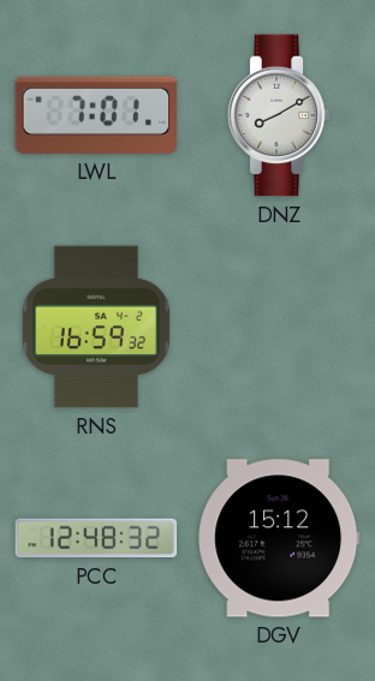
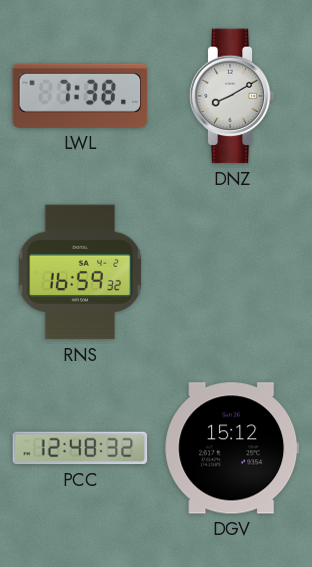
LWL: 7:01 -> 7:38
